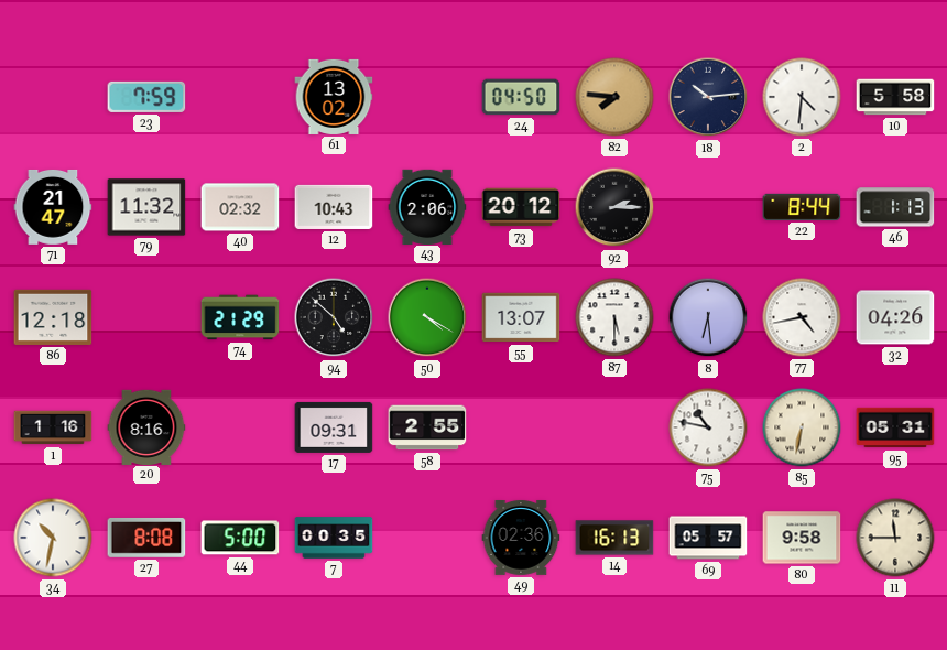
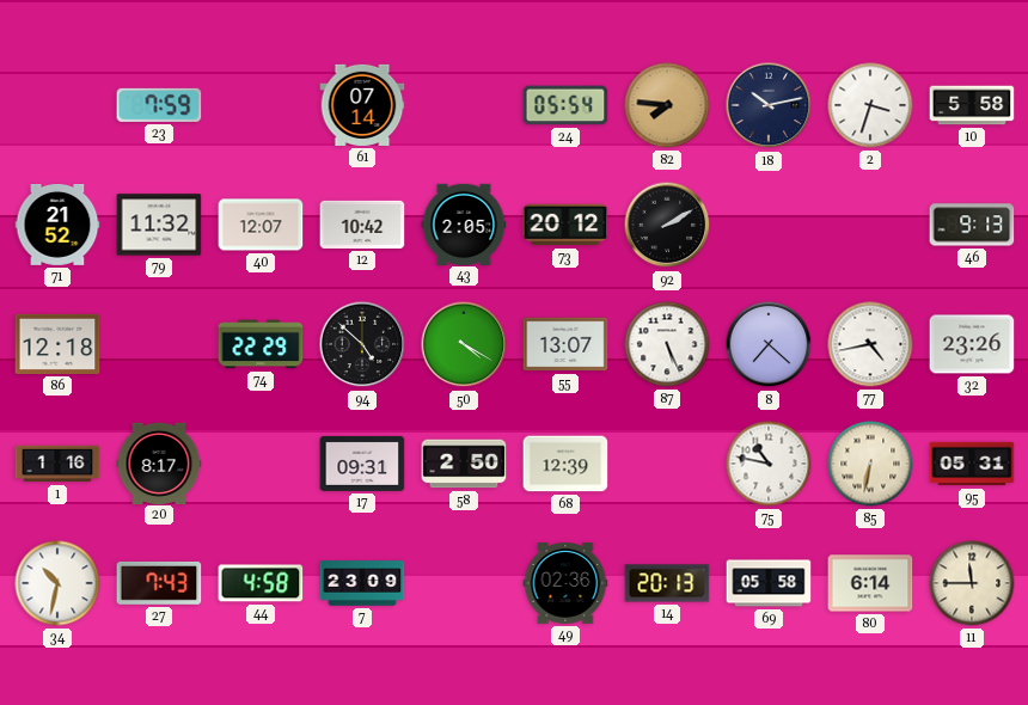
61: 13:02 -> 07:14
24: 04:50 -> 05:54
18: 10:14 -> 10:13
2: 4:31 -> 3:33
71: 21:47 -> 21:52
40: 02:32 -> 12:07
12: 10:43 -> 10:42
43: 2:06 -> 2:05
92: 2:15 -> 2:10
22: 8:44 -> none
46: 1:13 -> 9:13
74: 21:29 -> 22:29
87: 5:30 -> 5:26
8: 6:29 -> 7:22
32: 04:26 -> 23:26
20: 8:16 -> 8:17
58: 2:55 -> 2:50
68: none -> 12:39
27: 8:08 -> 7:43
44: 5:00 -> 4:58
7: 00:35 -> 23:09
14: 16:13 -> 20:13
69: 05:57 -> 05:58
80: 9:58 -> 6:14
